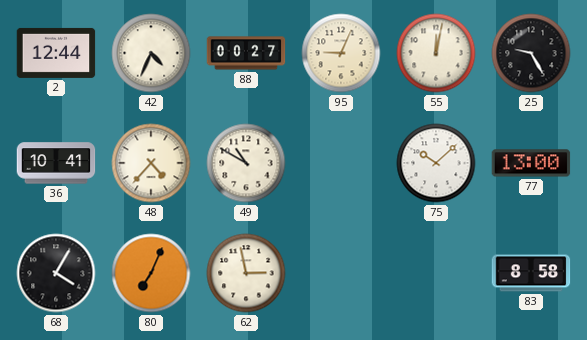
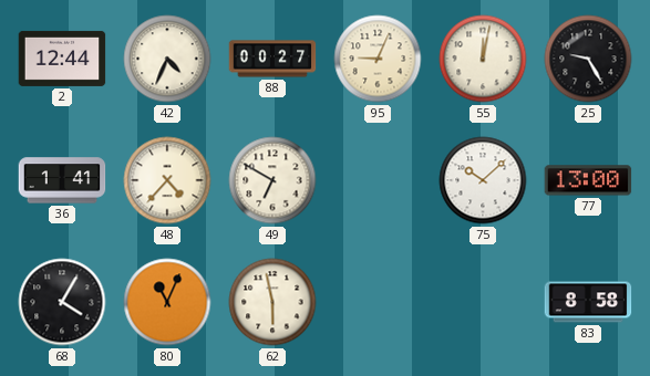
36: 10:41 -> 1:41
49: 10:50 -> 6:50
80: 7:04 -> 11:04
62: 2:58 -> 5:58
